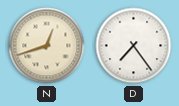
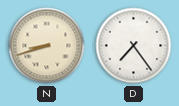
N: 12:42 -> 8:42
